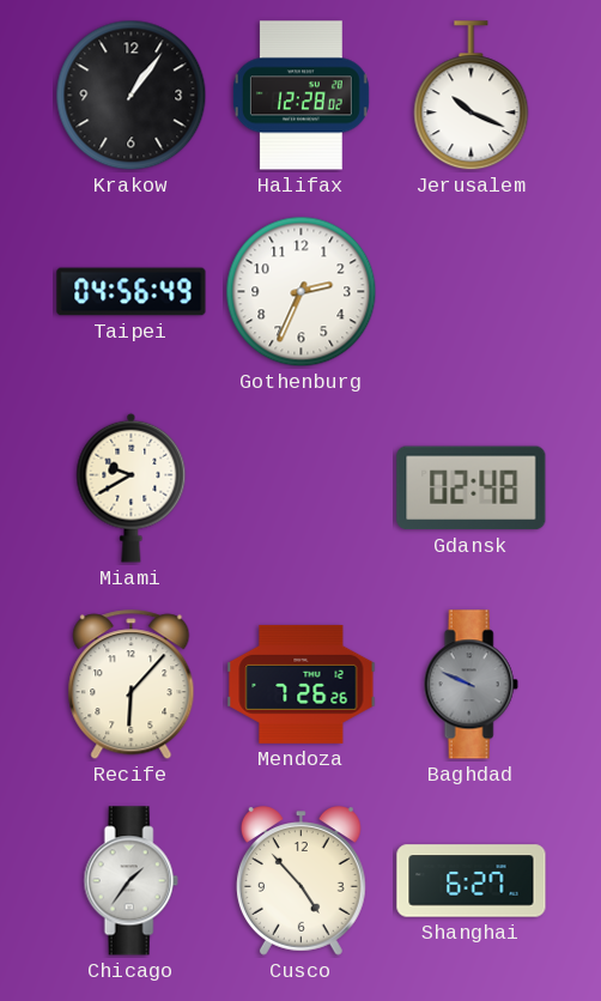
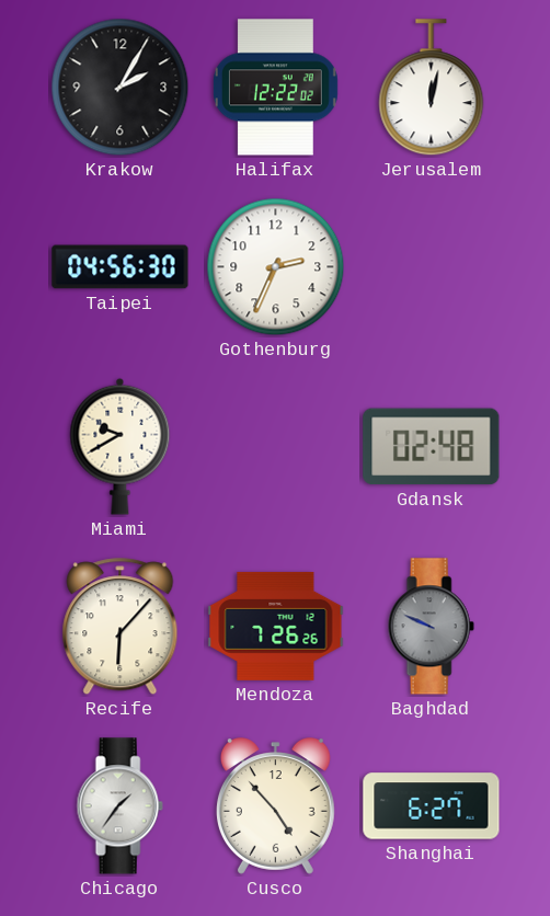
Krakow: 1:06 -> 2:05
Halifax: 12:28 -> 12:22
Jerusalem: 10:19 -> 12:02
Taipei: 04:56:49 -> 04:56:30
